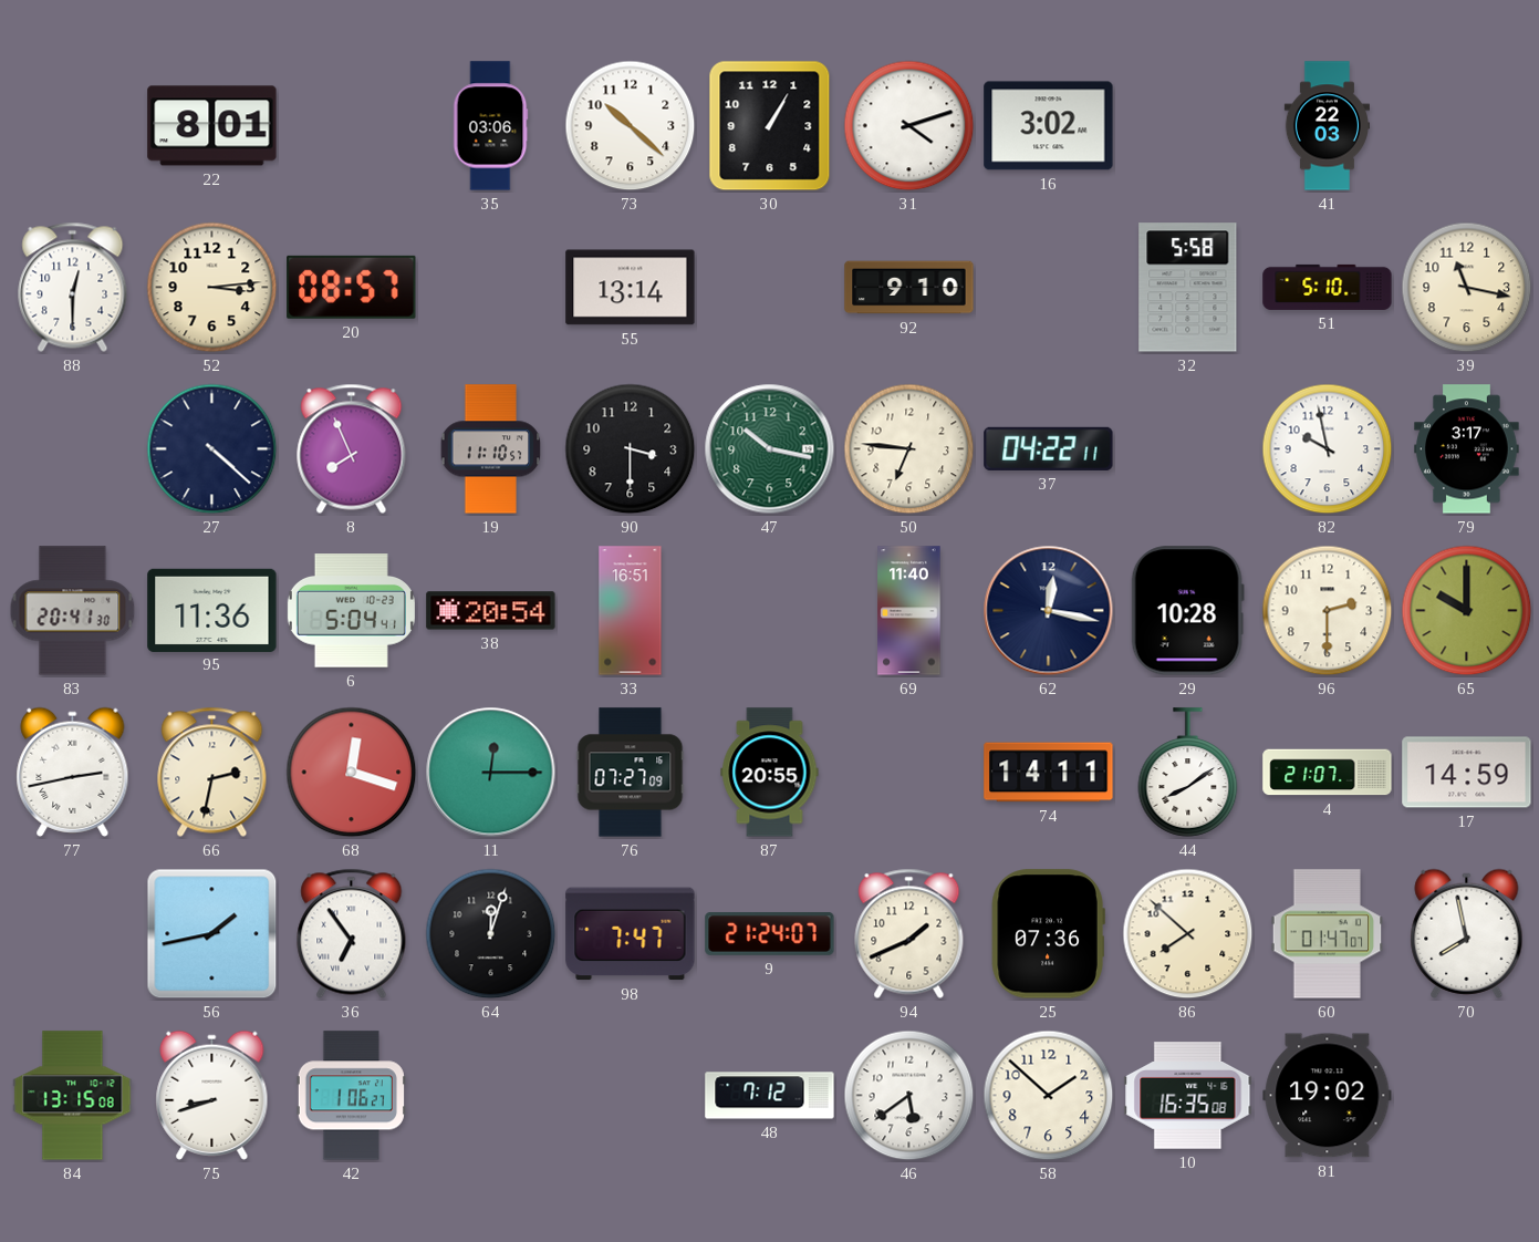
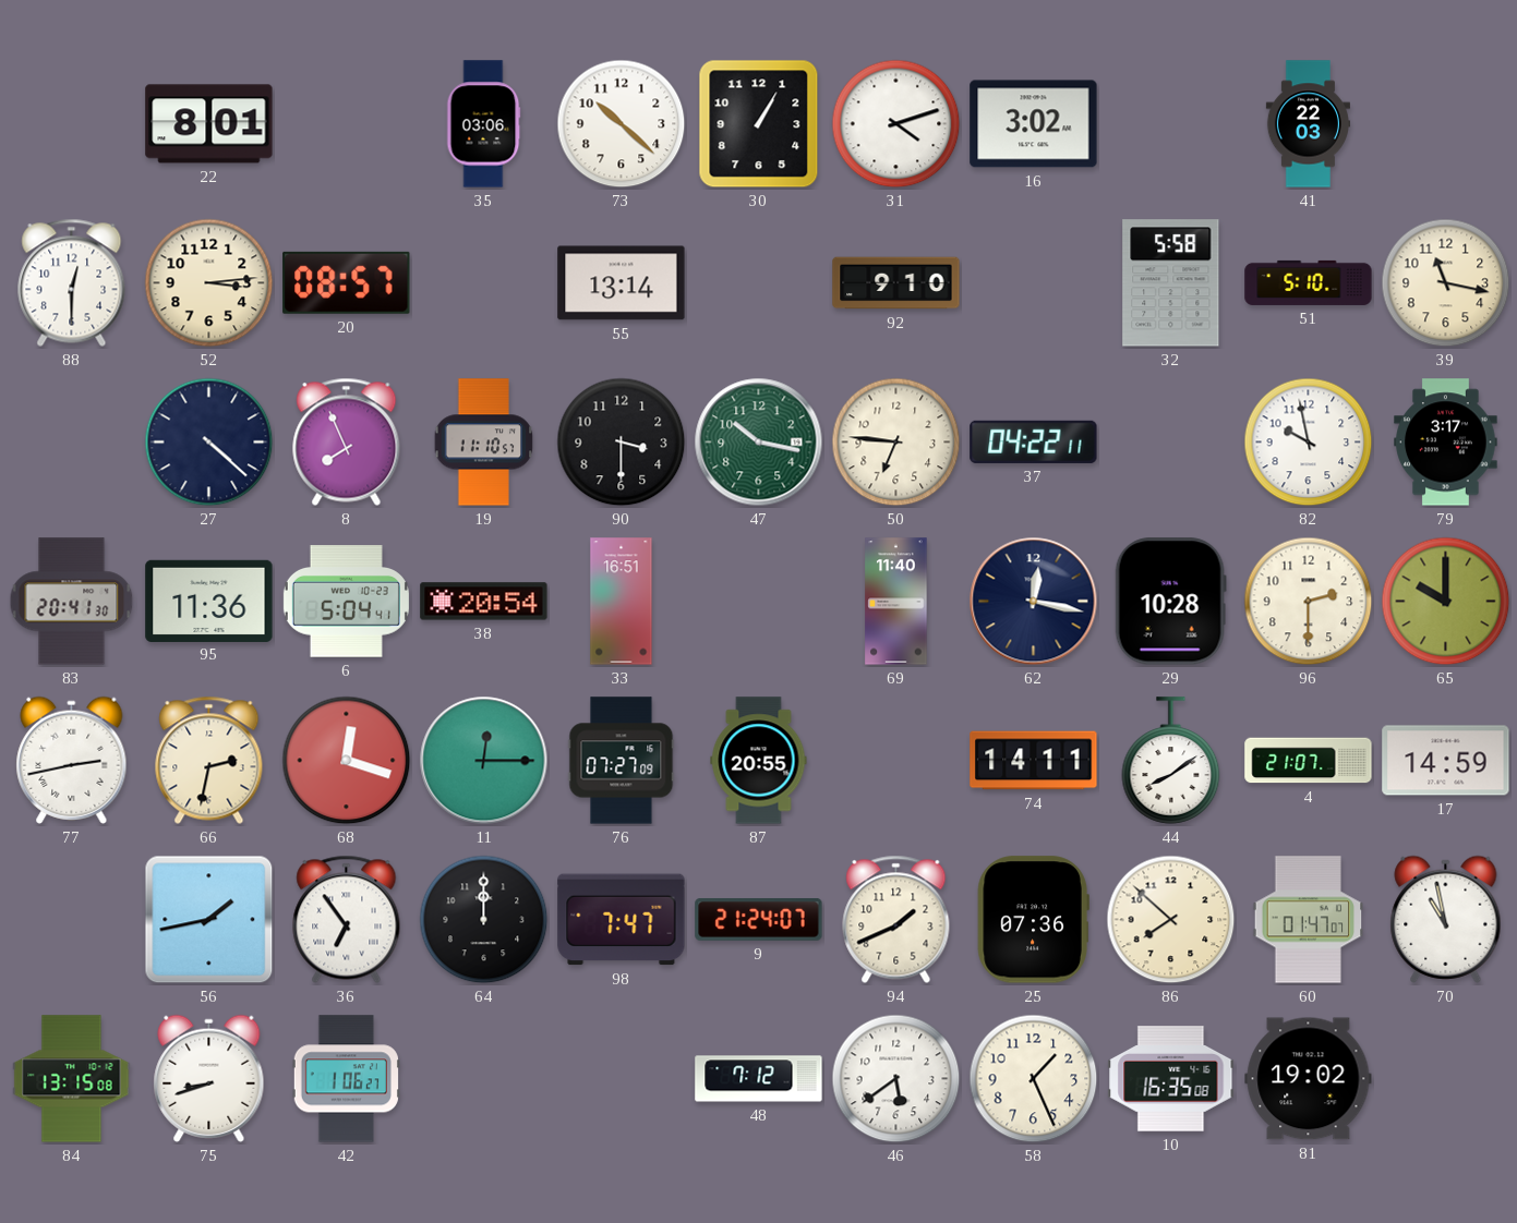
64: 12:03 -> 12:00
70: 7:58 -> 10:58
58: 1:52 -> 1:26
